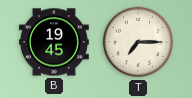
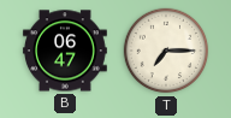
B: 19:45 -> 06:47
